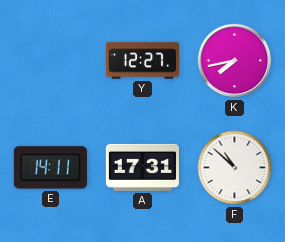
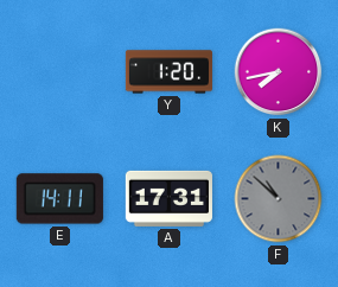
Y: 12:27 -> 1:20
F dial: white -> grey
